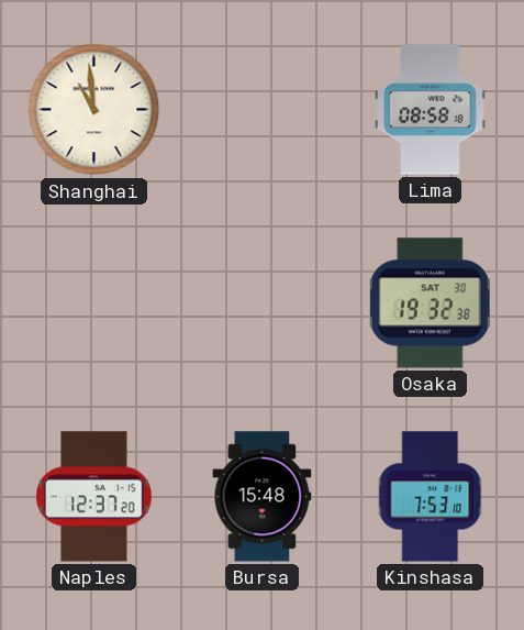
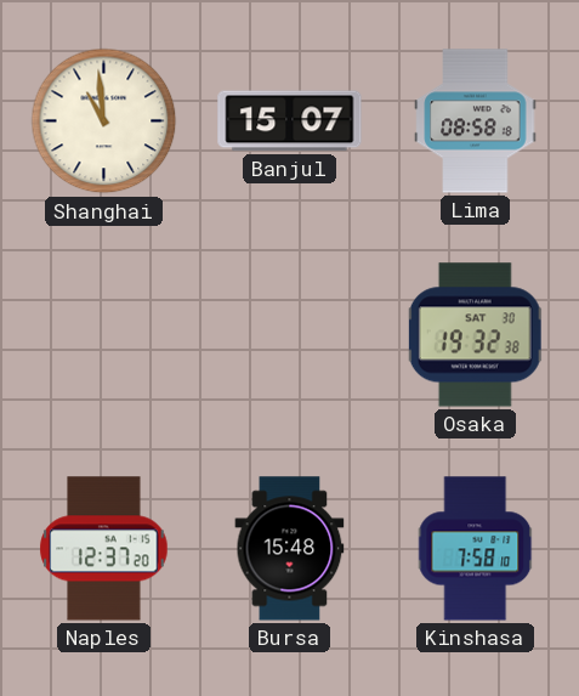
Banjul: none -> 15:07
Kinshasa: 7:53 -> 7:58
